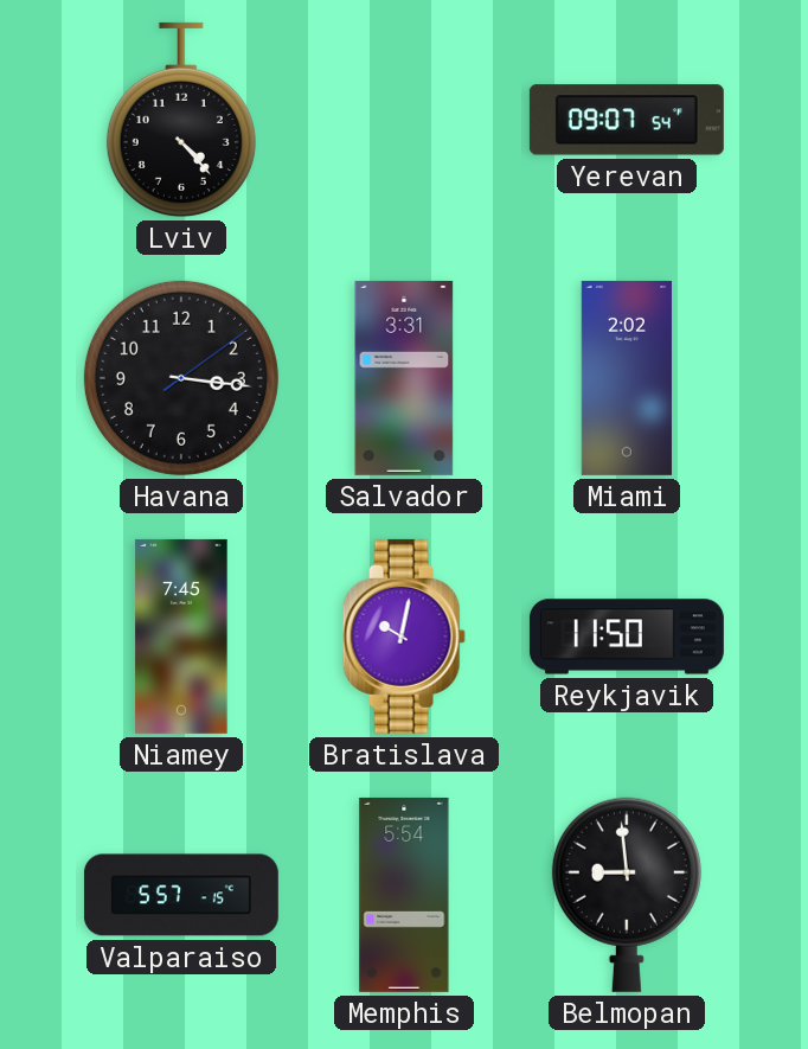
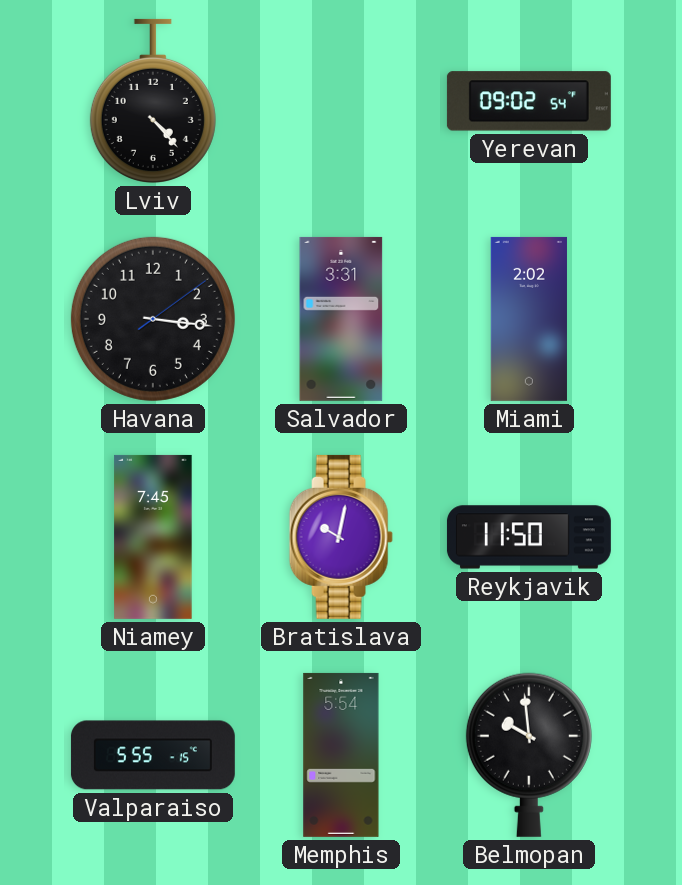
Yerevan: 09:07 -> 09:02
Valparaiso: 5:57 -> 5:55
Belmopan: 8:59 -> 9:59
